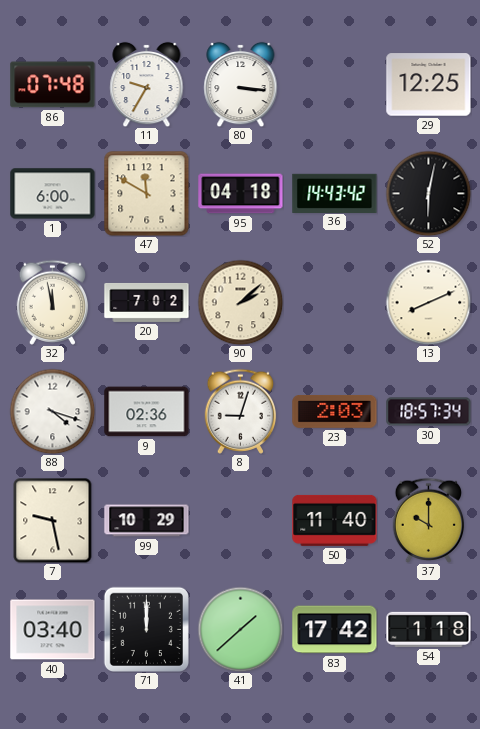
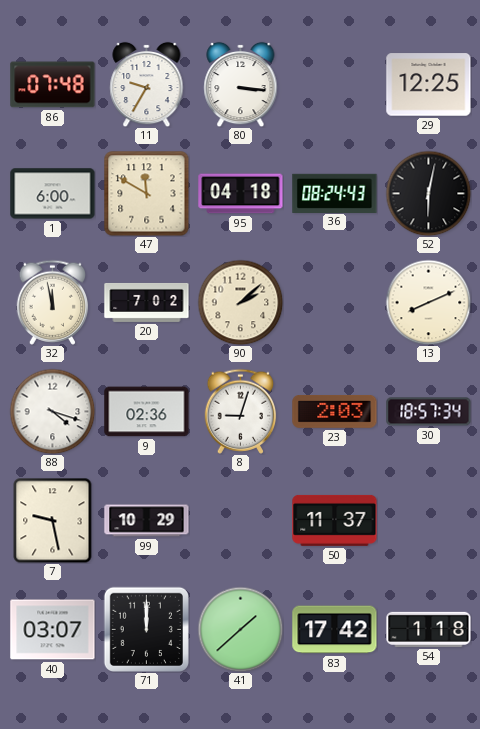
36: 14:43 -> 08:24
50: 11:40 -> 11:37
37: 10:00 -> none
40: 03:40 -> 03:07
